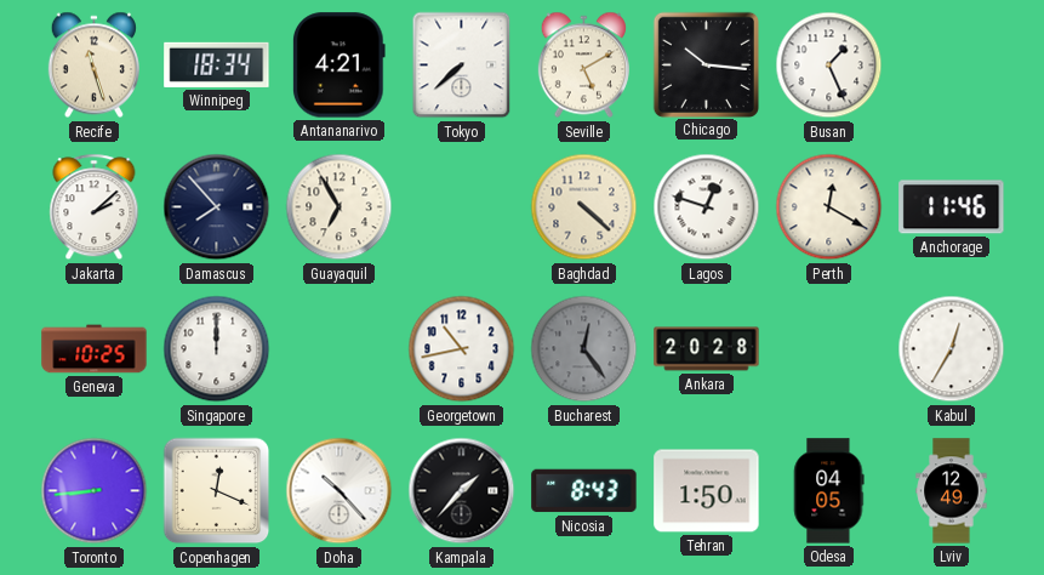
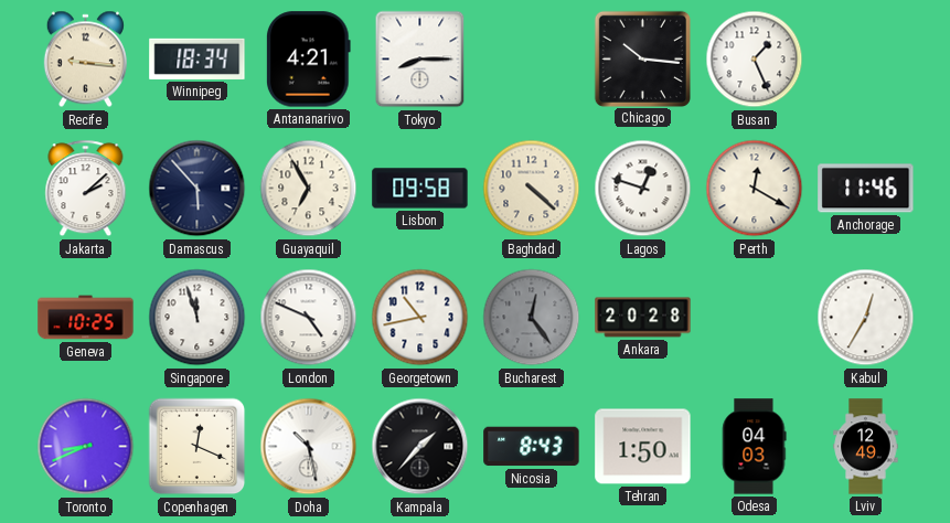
Recife: 11:27 -> 9:16
Tokyo: 7:38 -> 8:15
Seville: 5:10 -> none
Damascus: 7:53 -> 5:53
Lisbon: none -> 09:58
Singapore: 12:00 -> 11:57
London: none -> 4:49
Toronto: 8:44 -> 8:41
Doha: 10:23 -> 10:28
Odesa: 04:05 -> 04:03
